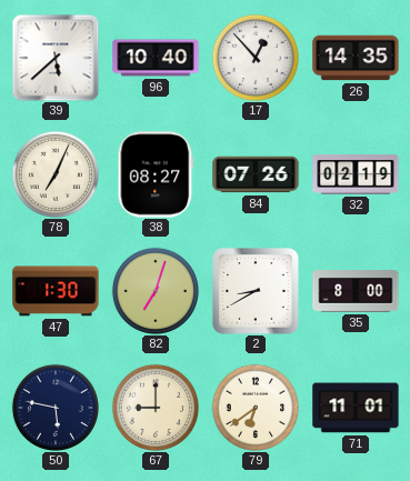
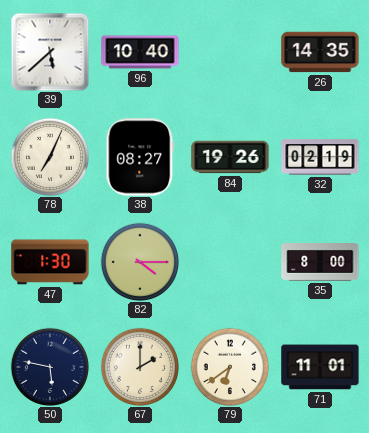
17: 12:53 -> none
84: 07:26 -> 19:26
82: 7:03 -> 4:15
2: 8:40 -> none
67: 9:00 -> 2:00
